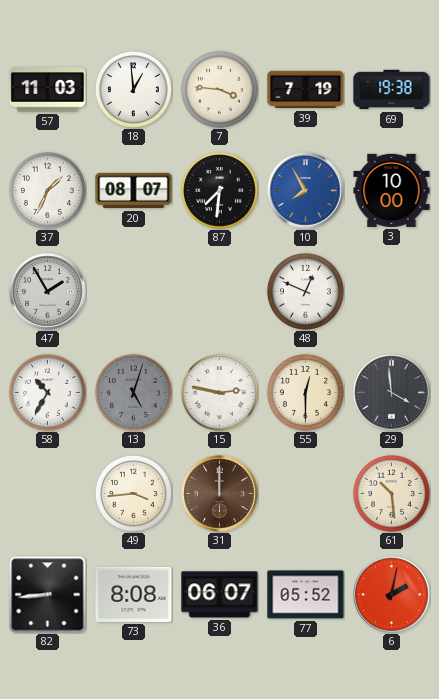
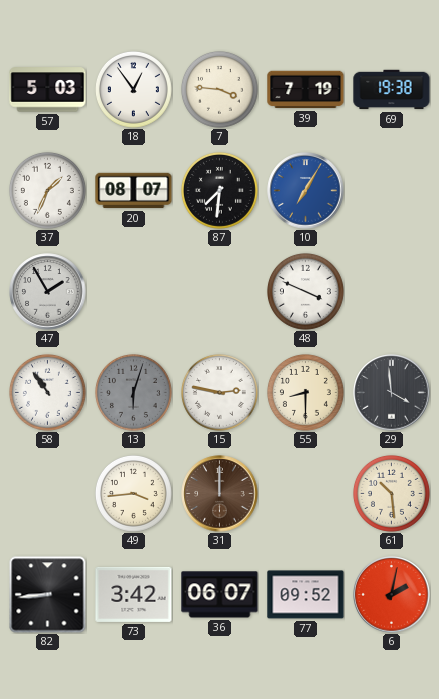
57: 11:03 -> 5:03
18: 12:59 -> 12:54
10: 7:55 -> 7:05
3: 10:00 -> none
48: 12:49 -> 3:49
58: 10:35 -> 10:54
13: 5:03 -> 6:03
55: 12:30 -> 8:30
73: 8:08 -> 3:42
77: 05:52 -> 09:52
